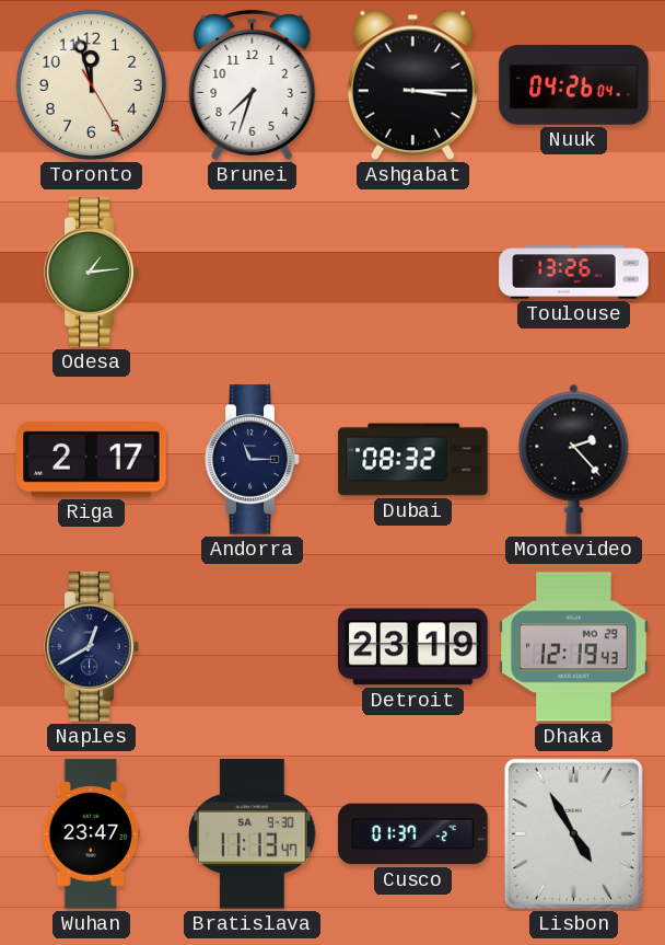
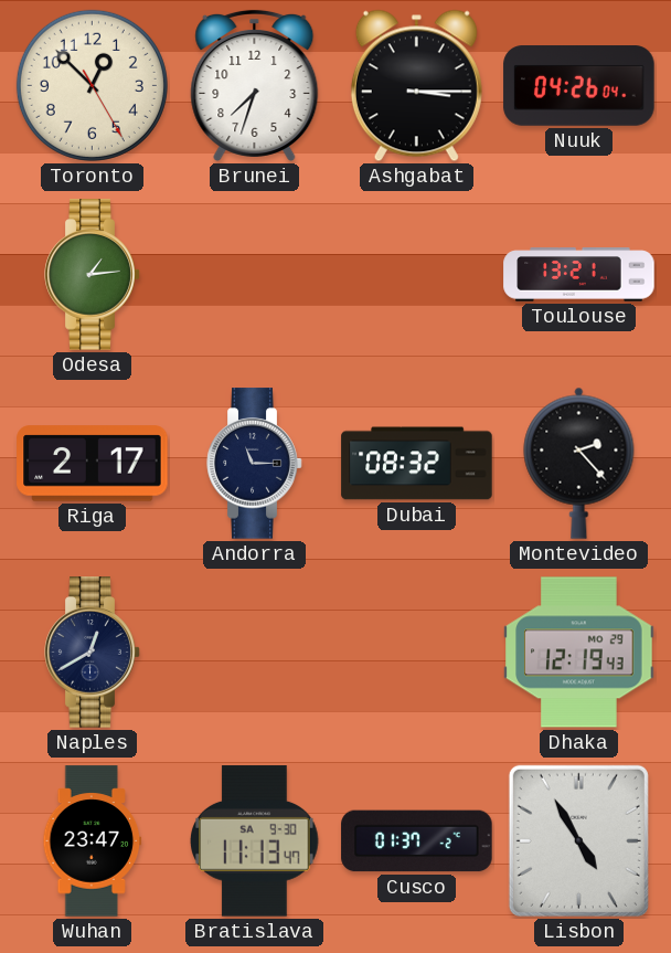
Toronto: 11:57 -> 12:52
Toulouse: 13:26 -> 13:21
Detroit: 23:19 -> none
